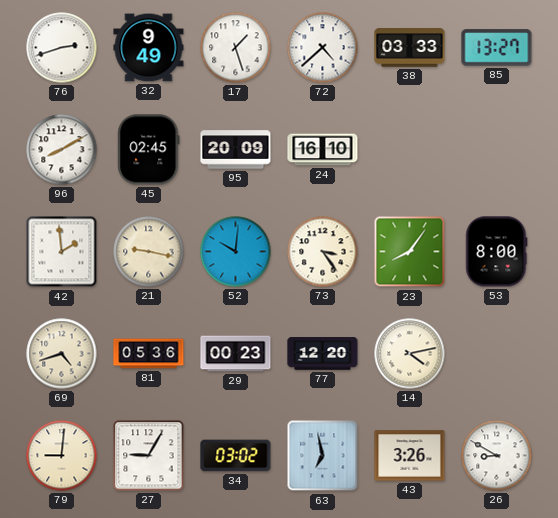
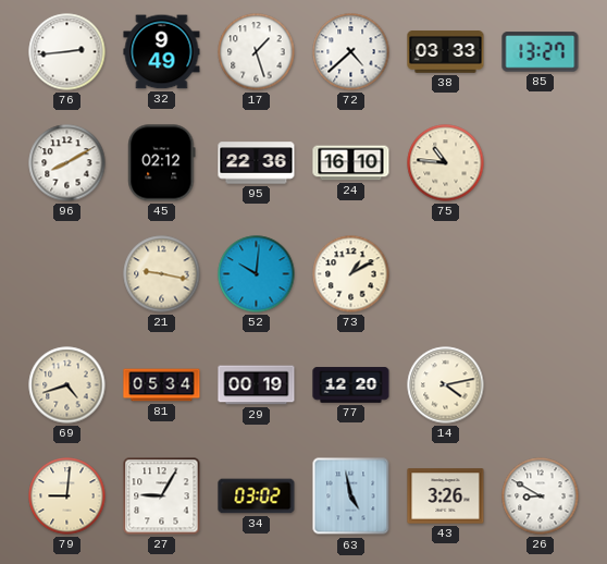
76: 2:42 -> 2:44
45: 02:45 -> 02:12
95: 20:09 -> 22:36
75: none -> 10:46
42: 1:59 -> none
73: 3:24 -> 1:10
23: 8:06 -> none
53: 8:00 -> none
81: 05:36 -> 05:34
29: 00:23 -> 00:19
63: 6:58 -> 4:58
